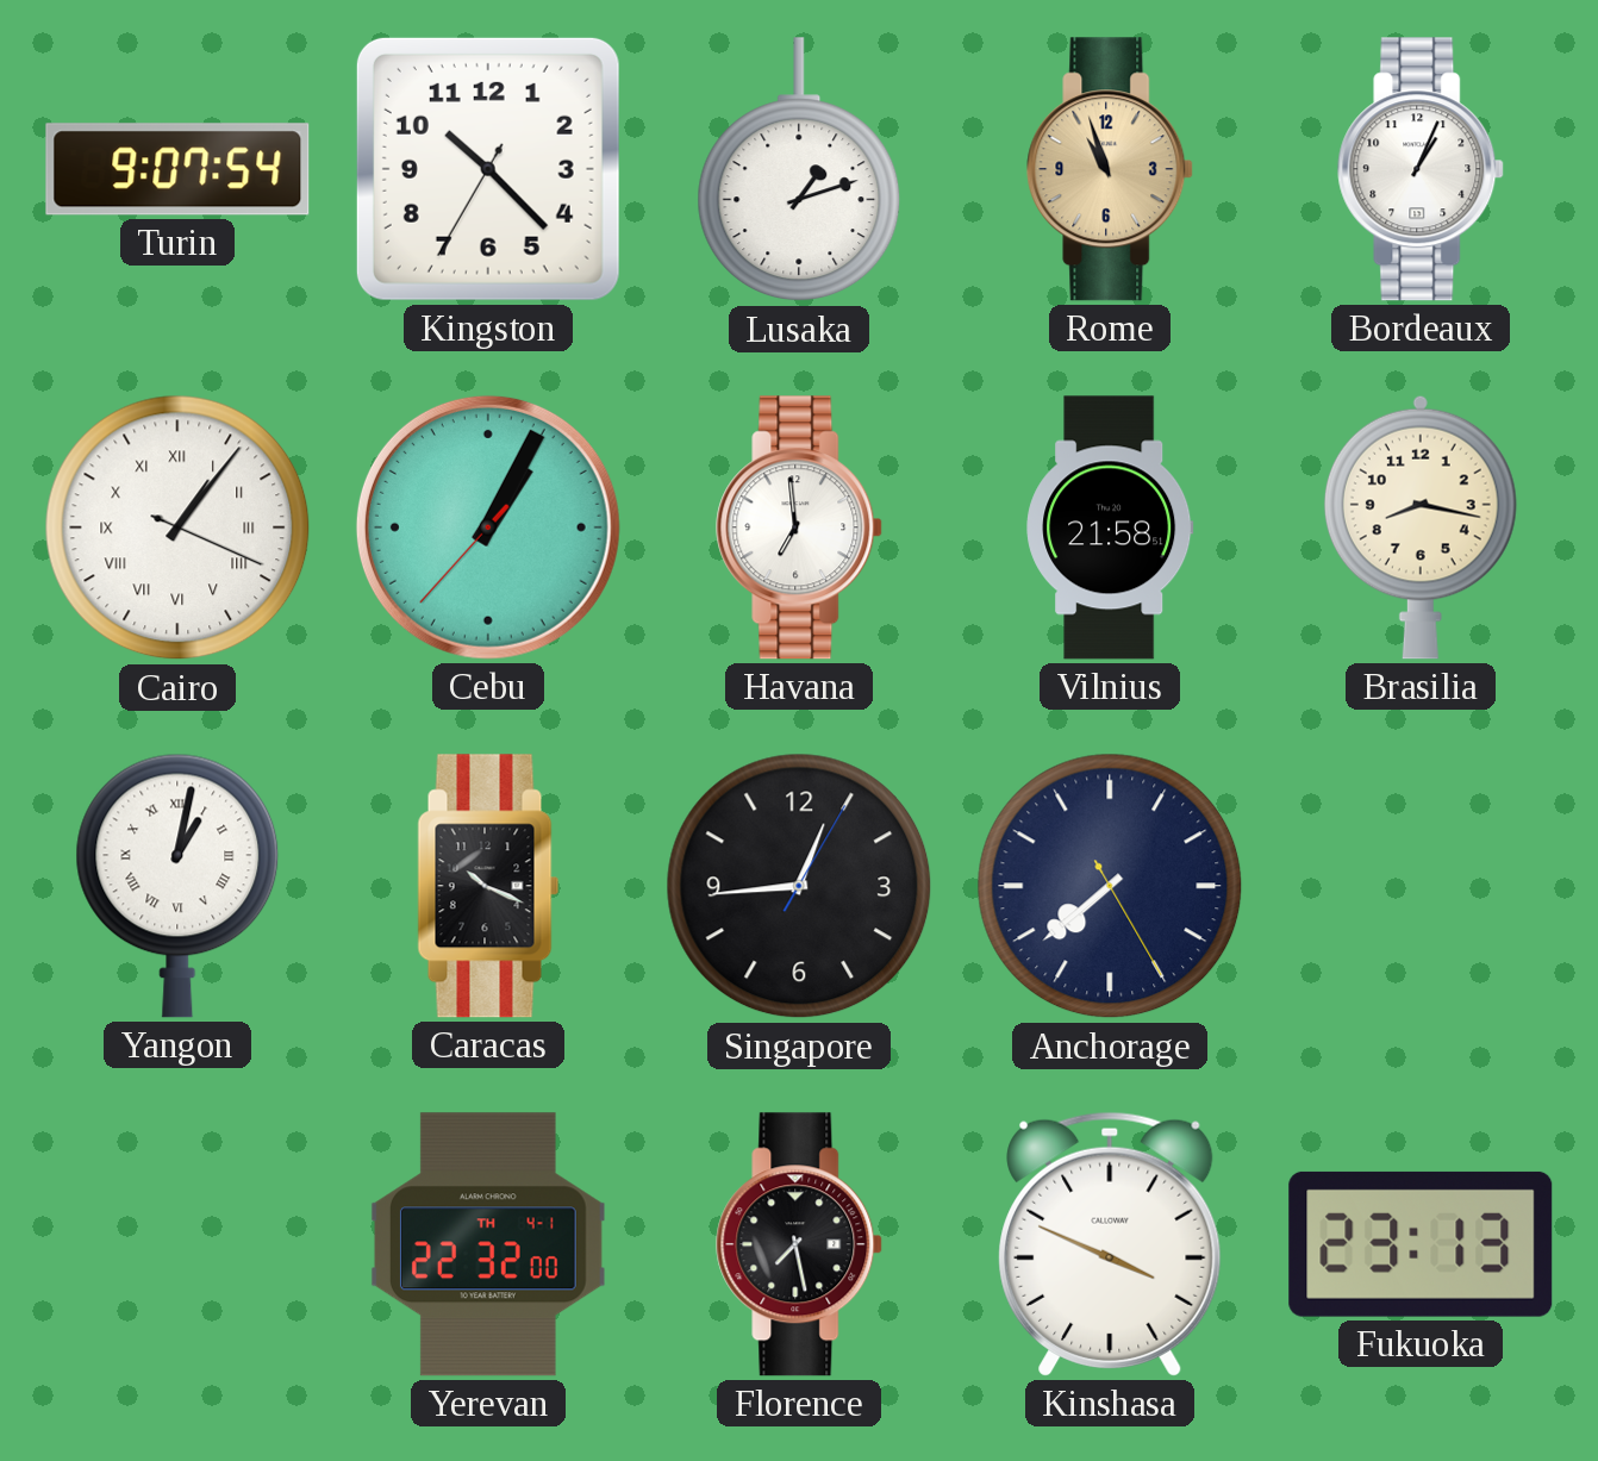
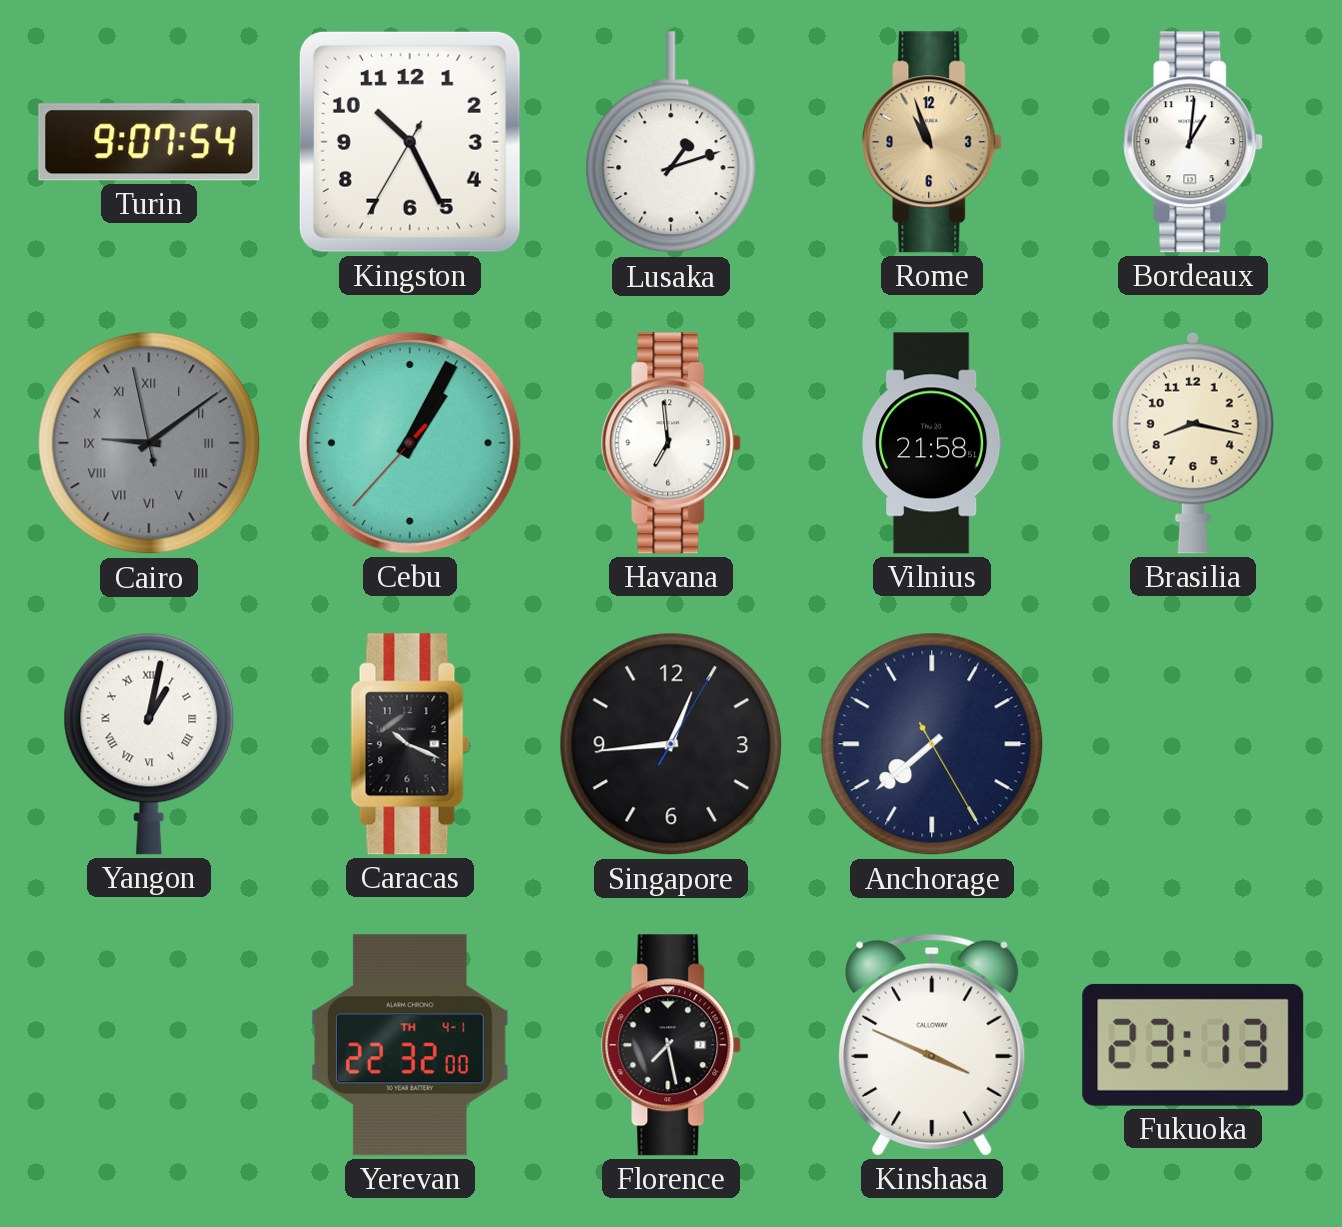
Kingston: 10:22 -> 10:25
Bordeaux: 1:04 -> 1:01
Cairo: 1:06 -> 9:08
Cairo dial: white -> grey
